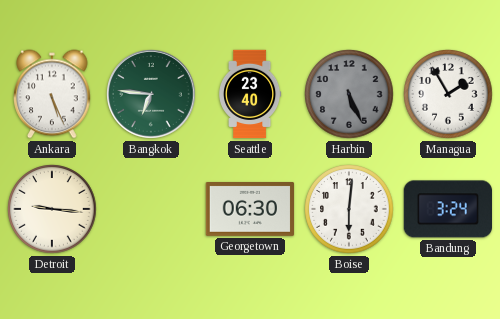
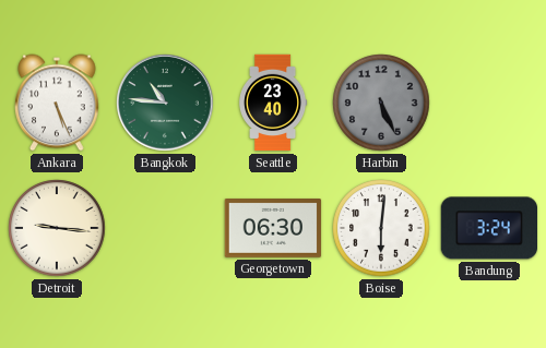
Bangkok: 6:46 -> 10:46
Managua: 1:55 -> none
